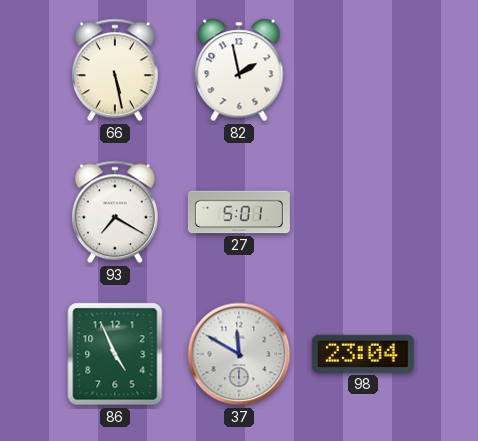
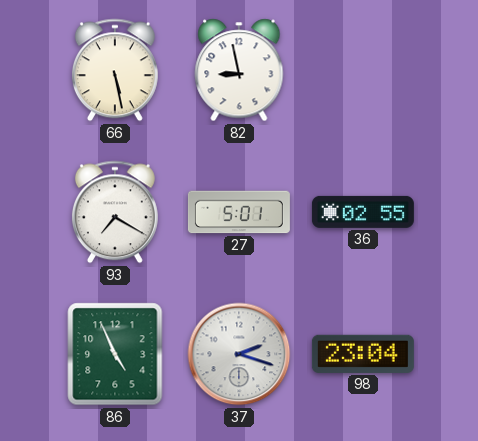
82: 1:58 -> 8:58
36: none -> 02:55
37: 11:50 -> 2:18
